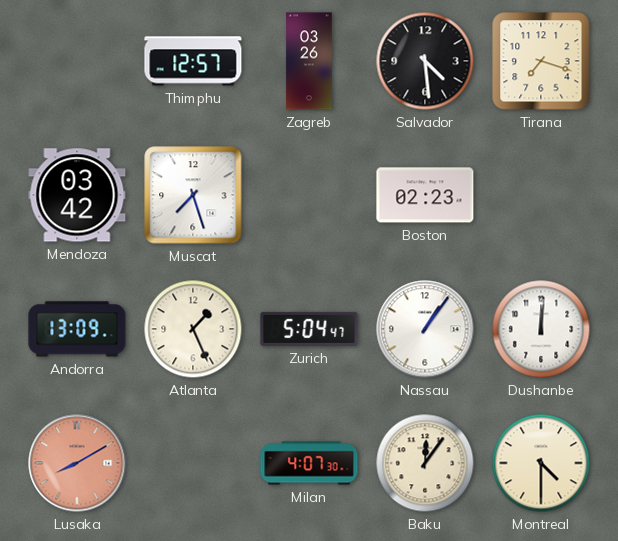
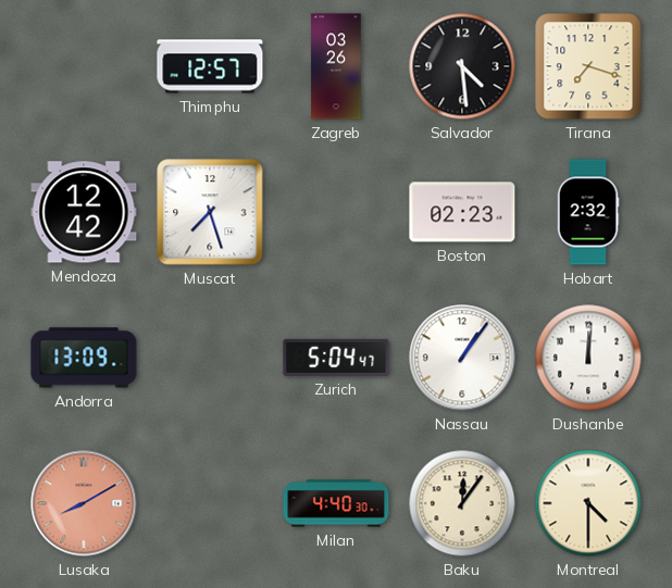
Mendoza: 03:42 -> 12:42
Hobart: none -> 2:32
Atlanta: 1:26 -> none
Milan: 4:07 -> 4:40
